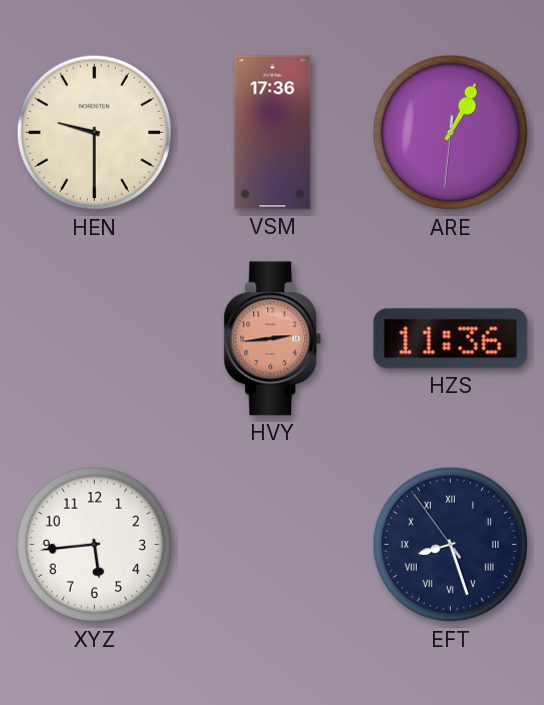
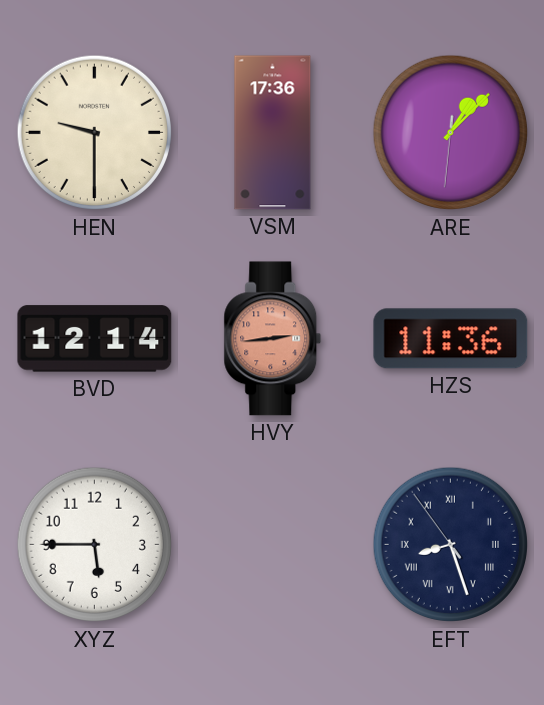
ARE: 1:04 -> 1:07
BVD: none -> 12:14
XYZ: 5:44 -> 5:45
